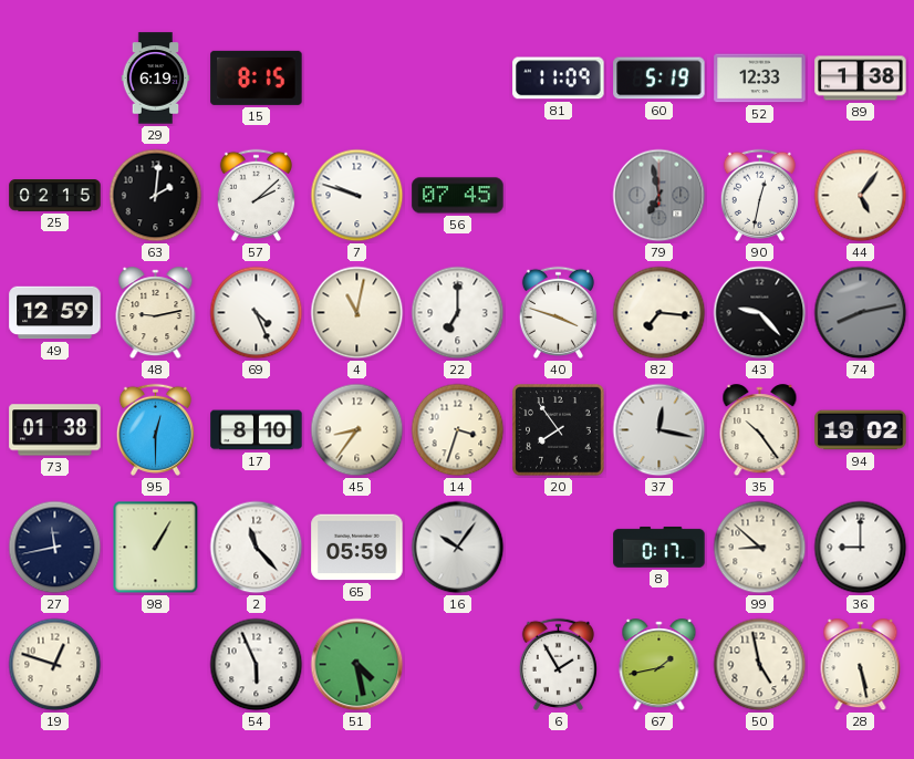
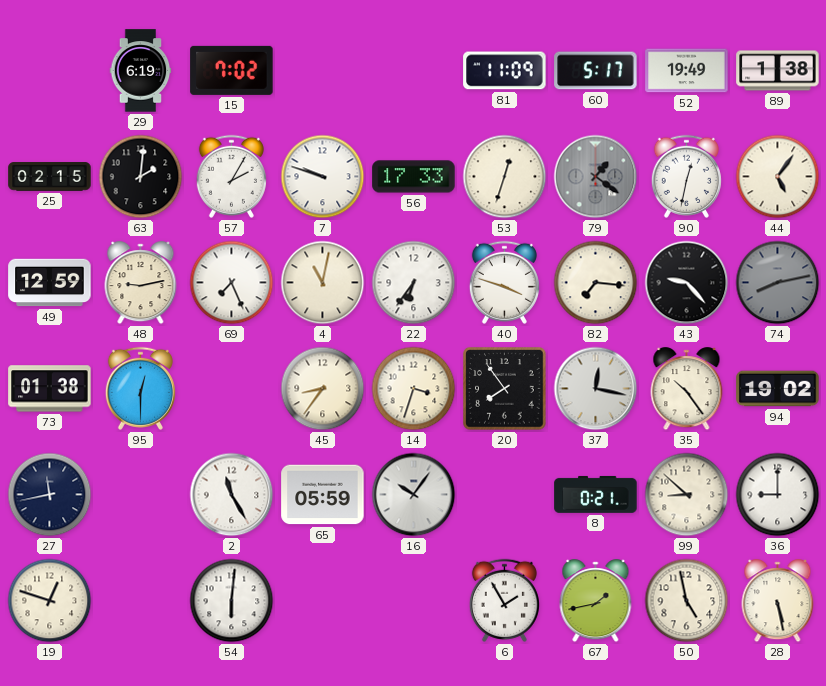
15: 8:15 -> 7:02
60: 5:19 -> 5:17
52: 12:33 -> 19:49
57: 2:08 -> 2:05
56: 07:45 -> 17:33
53: none -> 12:33
79: 6:58 -> 1:21
69: 4:26 -> 7:26
22: 7:00 -> 6:36
17: 8:10 -> none
98: 1:05 -> none
2: 11:23 -> 11:25
8: 0:17 -> 0:21
54: 5:56 -> 6:01
51: 4:28 -> none
